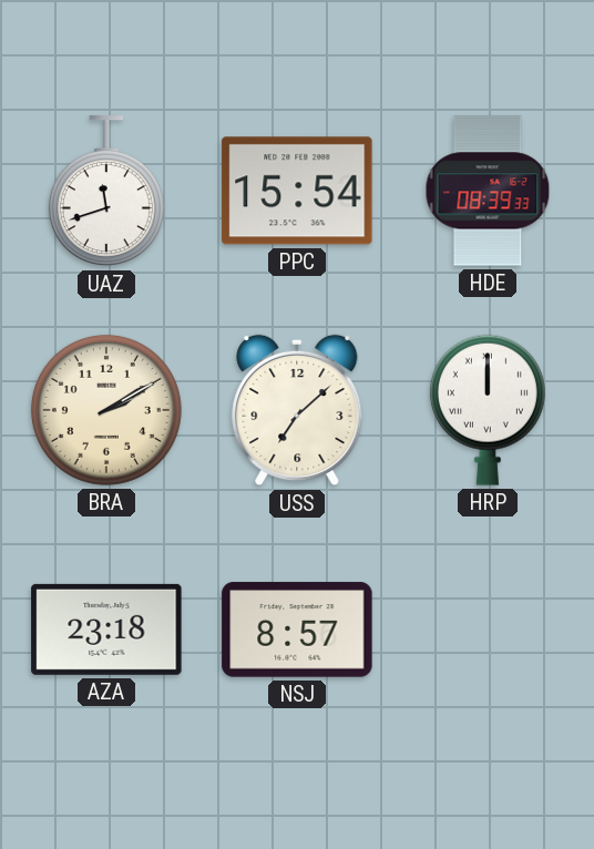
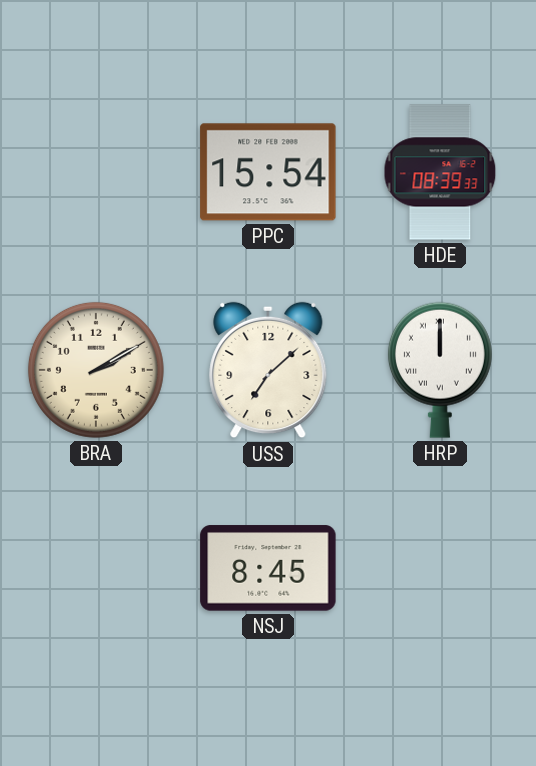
UAZ: 11:42 -> none
AZA: 23:18 -> none
NSJ: 8:57 -> 8:45
